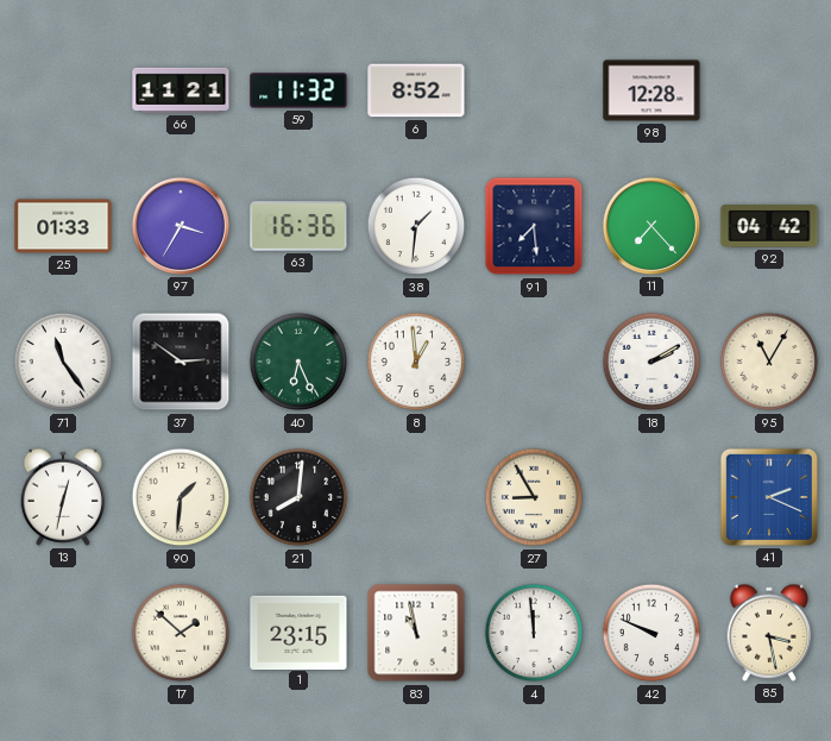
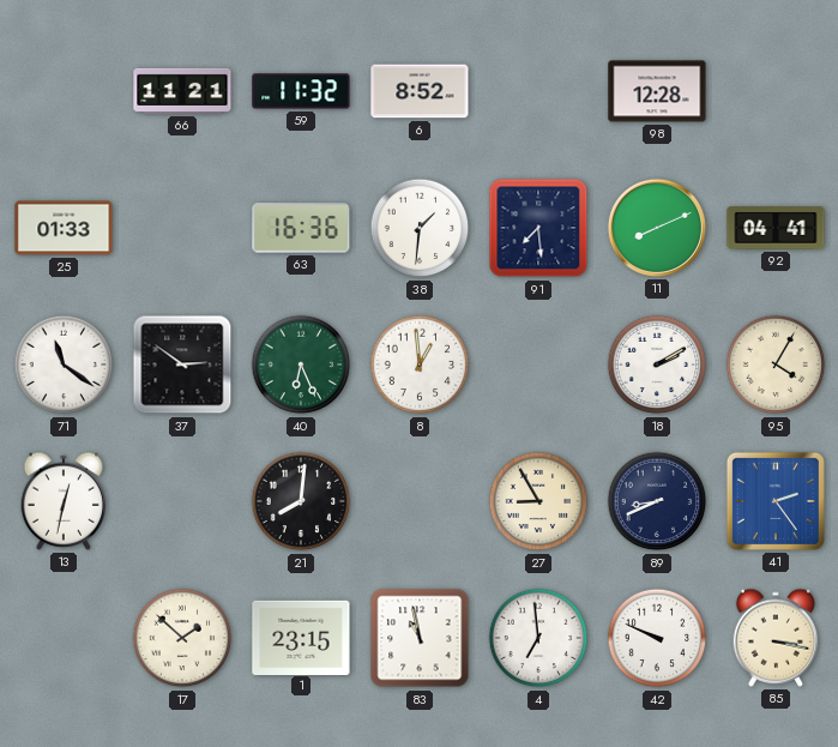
97: 3:35 -> none
11: 7:23 -> 8:11
92: 04:42 -> 04:41
71: 11:24 -> 11:21
95: 11:05 -> 4:05
90: 1:31 -> none
89: none -> 8:41
41: 2:19 -> 2:24
4: 11:59 -> 6:59
85: 3:28 -> 3:17
